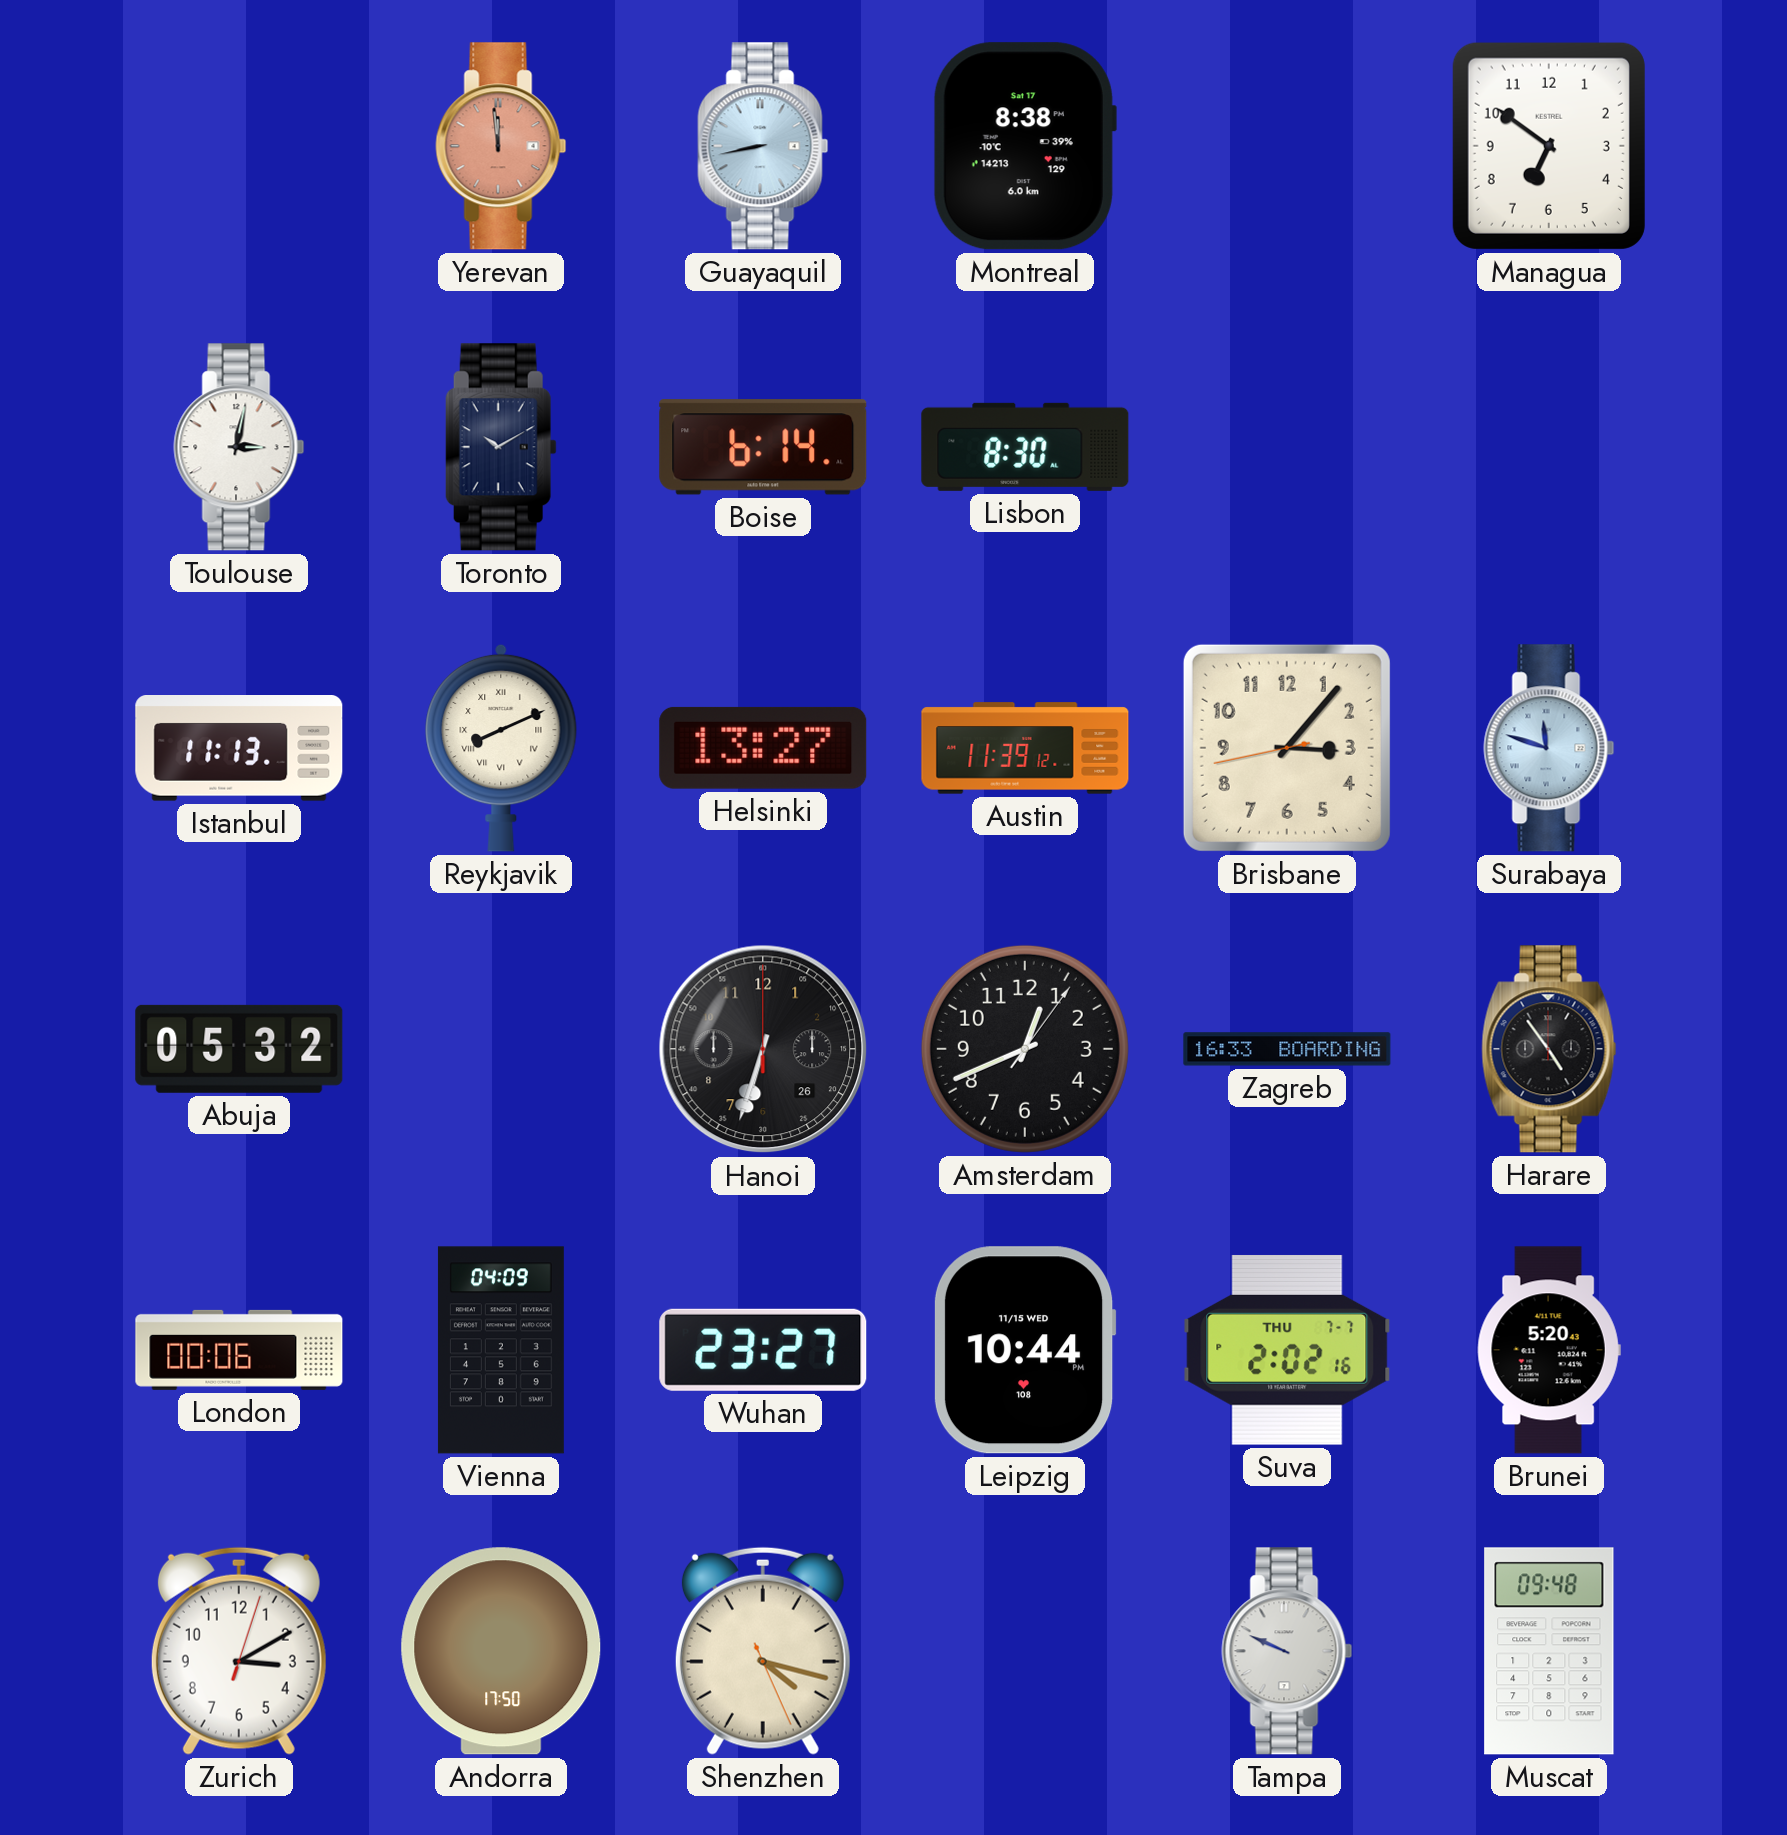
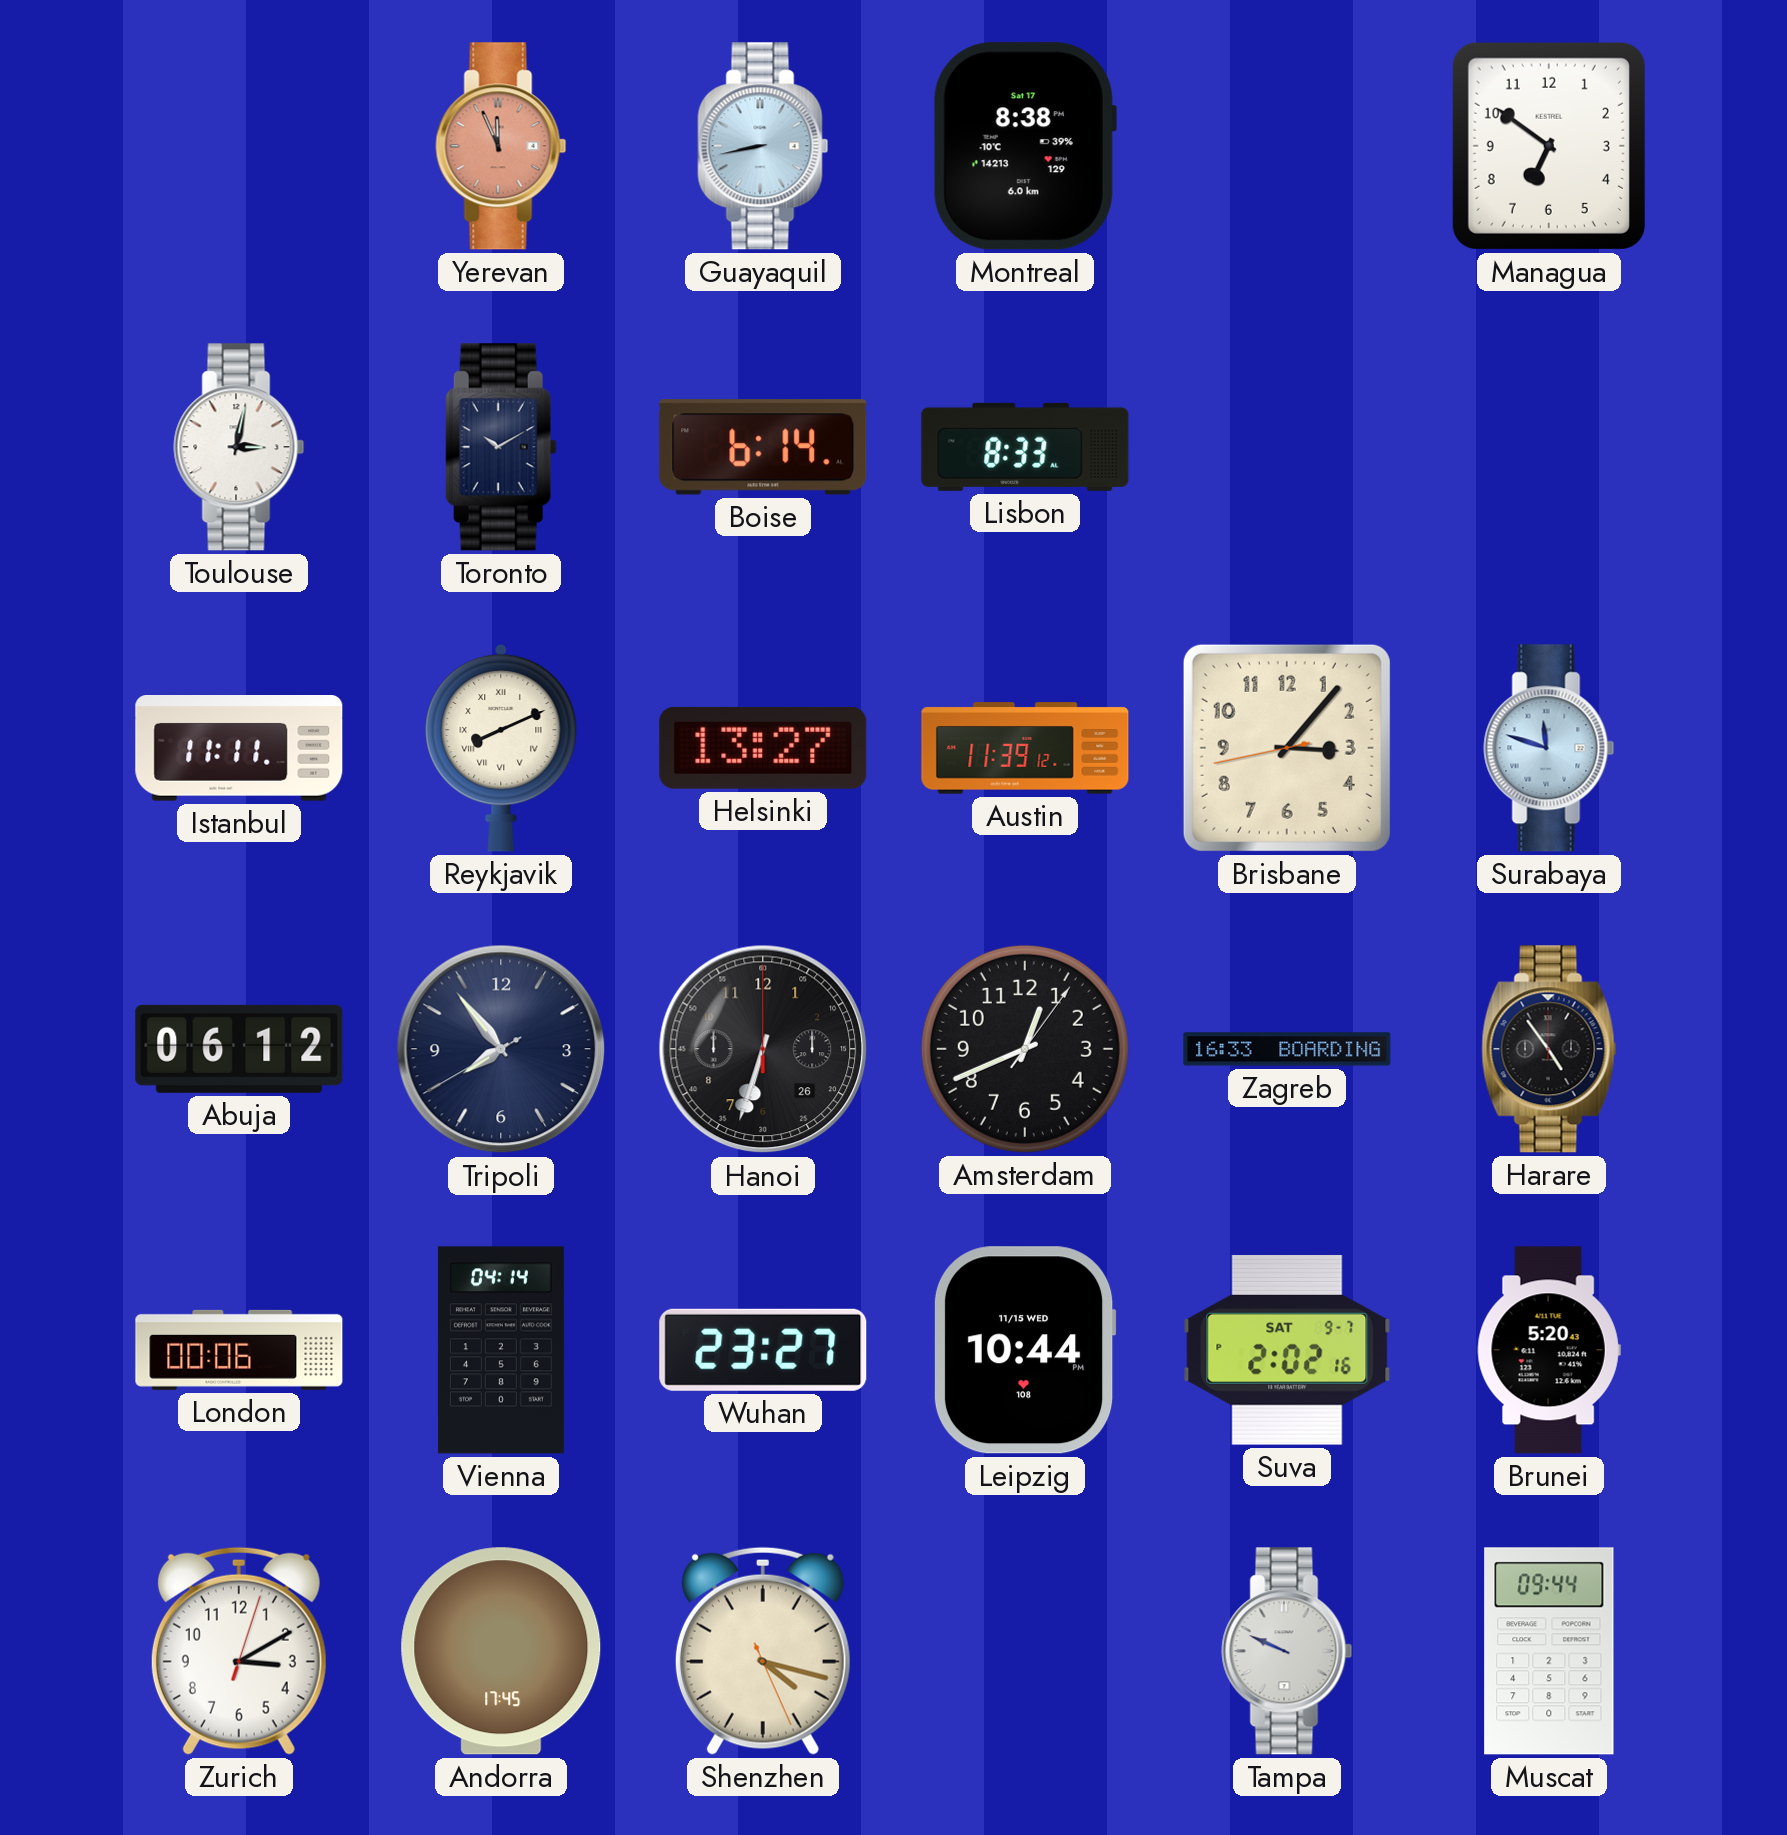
Yerevan: 11:59 -> 11:56
Lisbon: 8:30 -> 8:33
Istanbul: 11:13 -> 11:11
Abuja: 05:32 -> 06:12
Tripoli: none -> 7:53
Vienna: 04:09 -> 04:14
Suva date: THU 7-7 -> SAT 9-7
Andorra: 17:50 -> 17:45
Muscat: 09:48 -> 09:44
